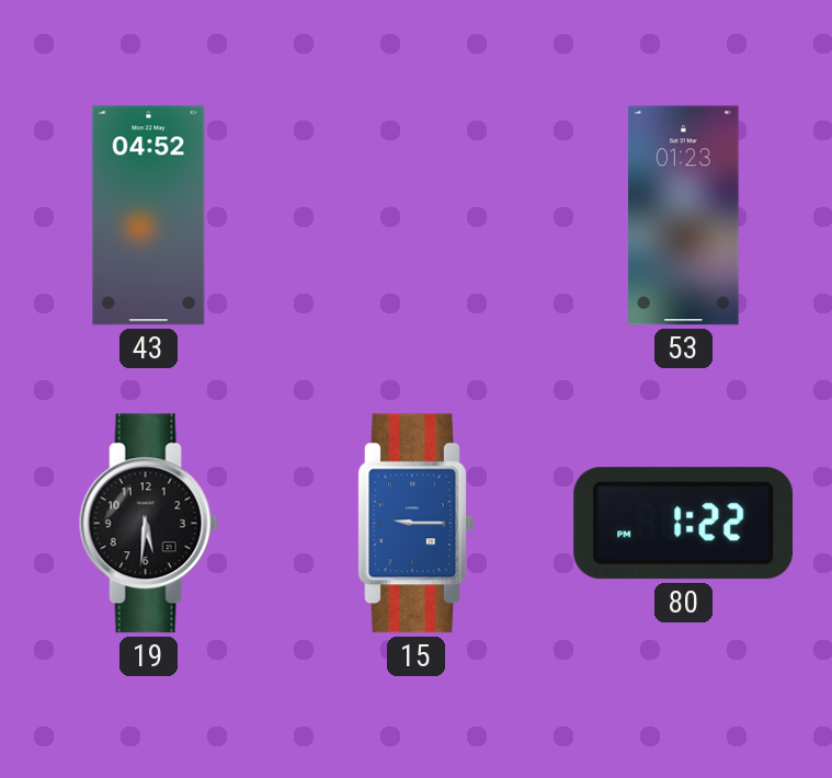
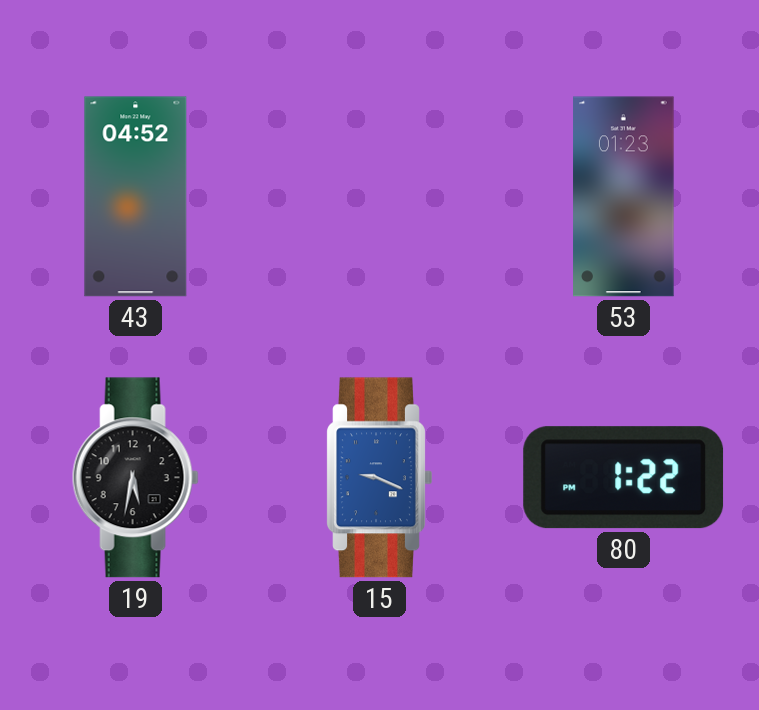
19: 5:31 -> 5:32
15: 9:15 -> 9:19
